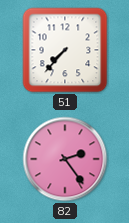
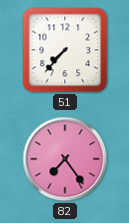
82: 2:24 -> 7:24
